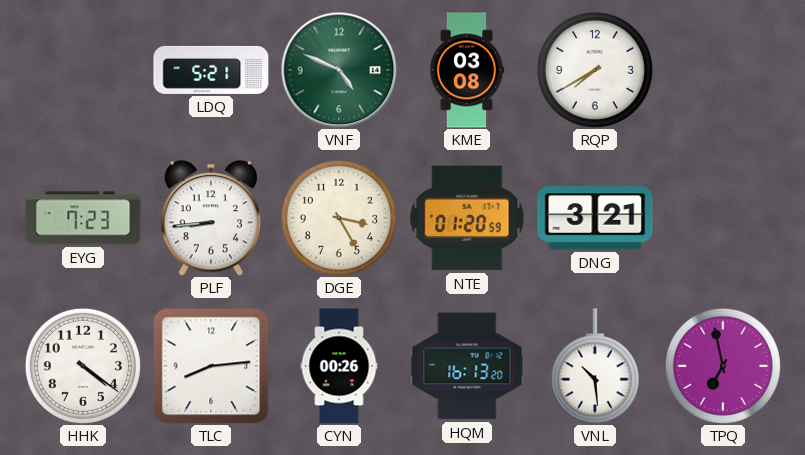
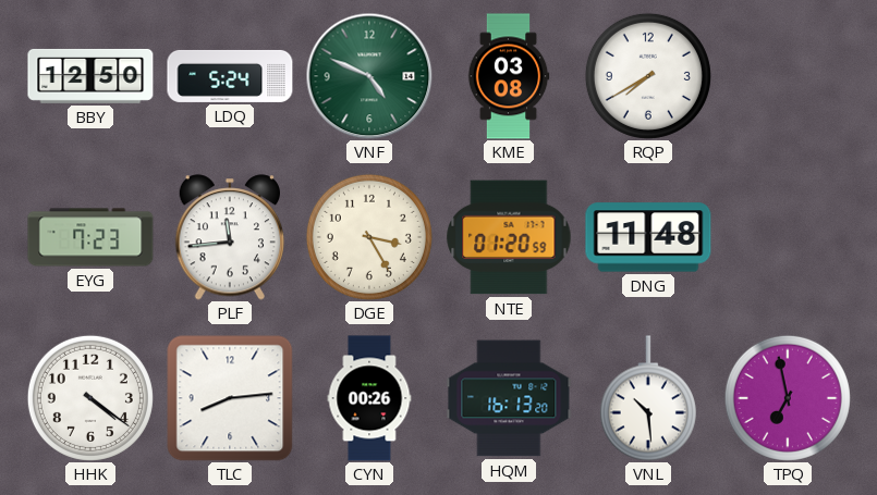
BBY: none -> 12:50
LDQ: 5:21 -> 5:24
PLF: 8:44 -> 11:44
DNG: 3:21 -> 11:48
